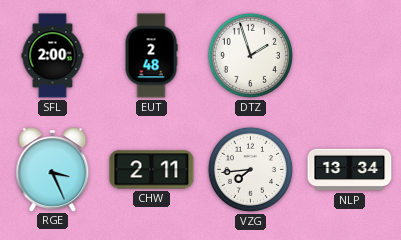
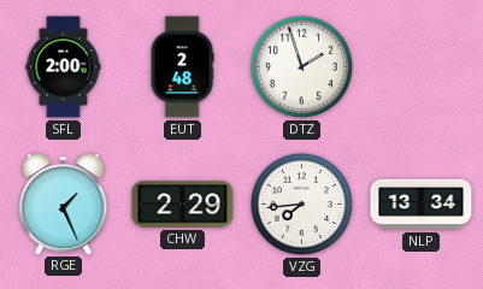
RGE: 3:26 -> 1:26
CHW: 2:11 -> 2:29
